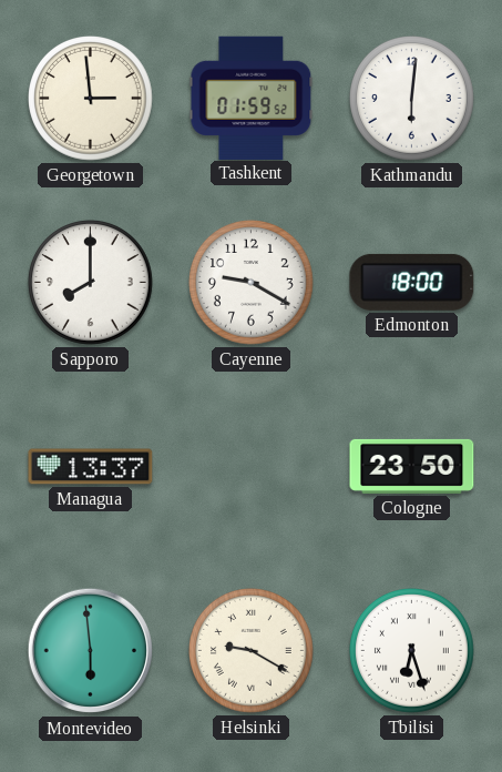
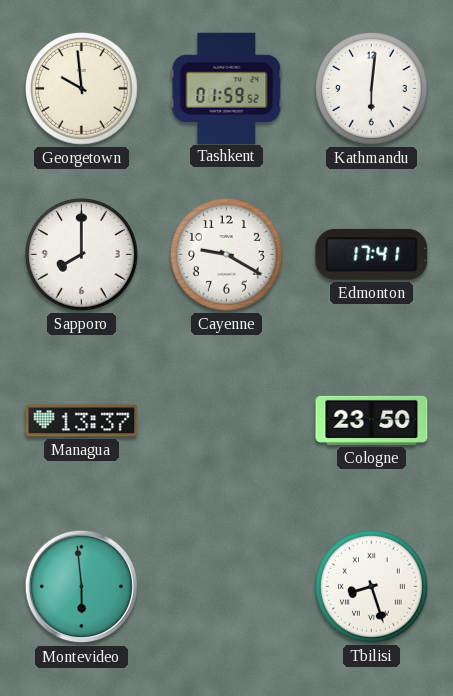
Georgetown: 2:59 -> 9:59
Edmonton: 18:00 -> 17:41
Helsinki: 9:20 -> none
Tbilisi: 6:27 -> 8:27
